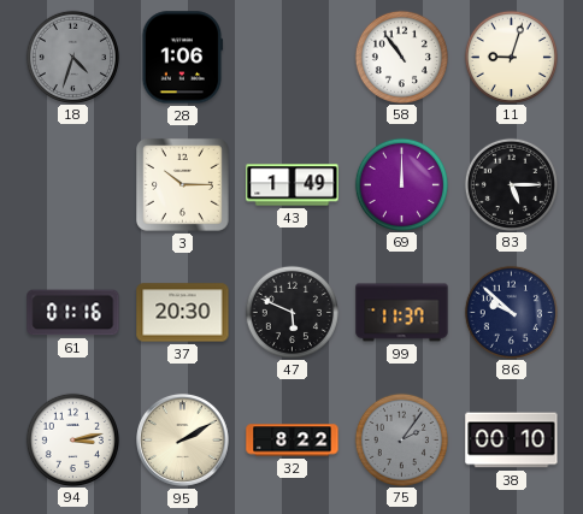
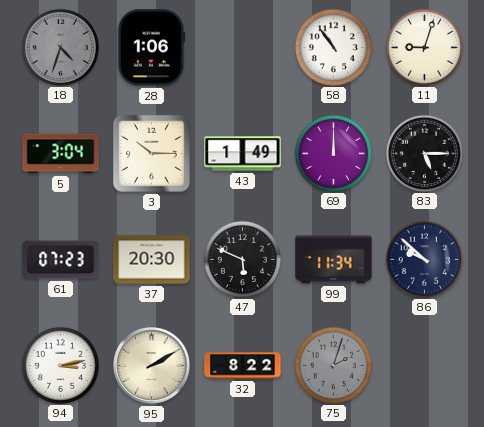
5: none -> 3:04
61: 01:16 -> 07:23
99: 11:37 -> 11:34
75: 2:06 -> 2:03
38: 00:10 -> none
